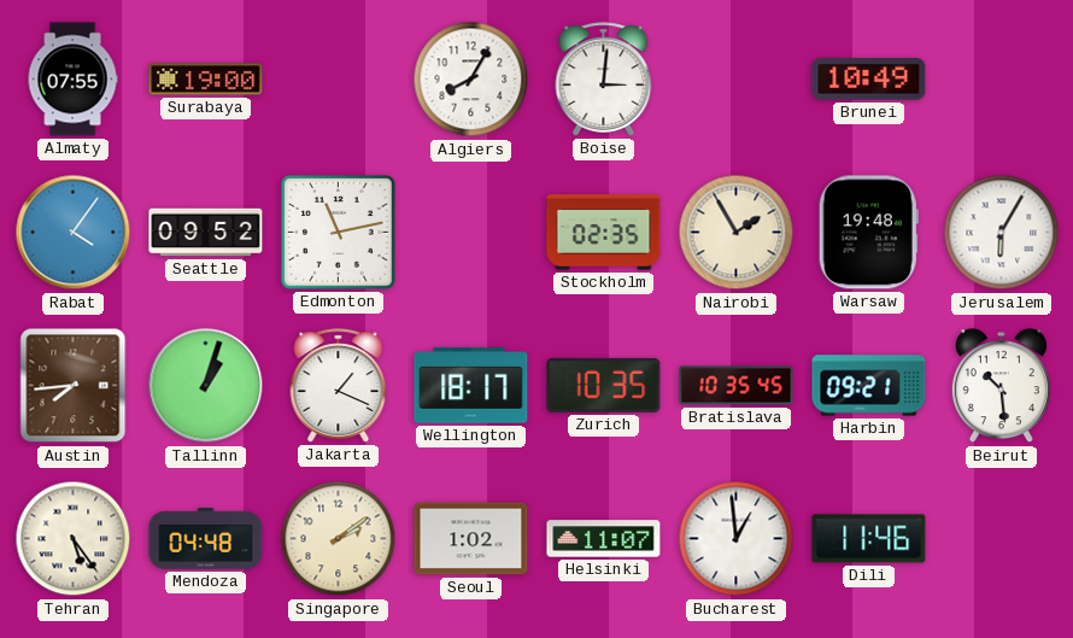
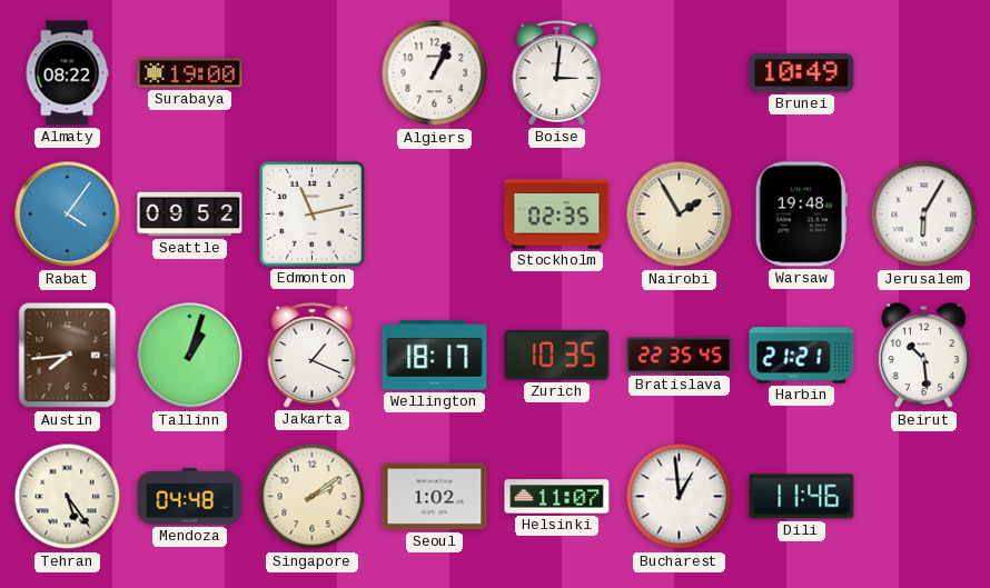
Almaty: 07:55 -> 08:22
Algiers: 8:05 -> 1:04
Bratislava: 10:35 -> 22:35
Harbin: 09:21 -> 21:21
